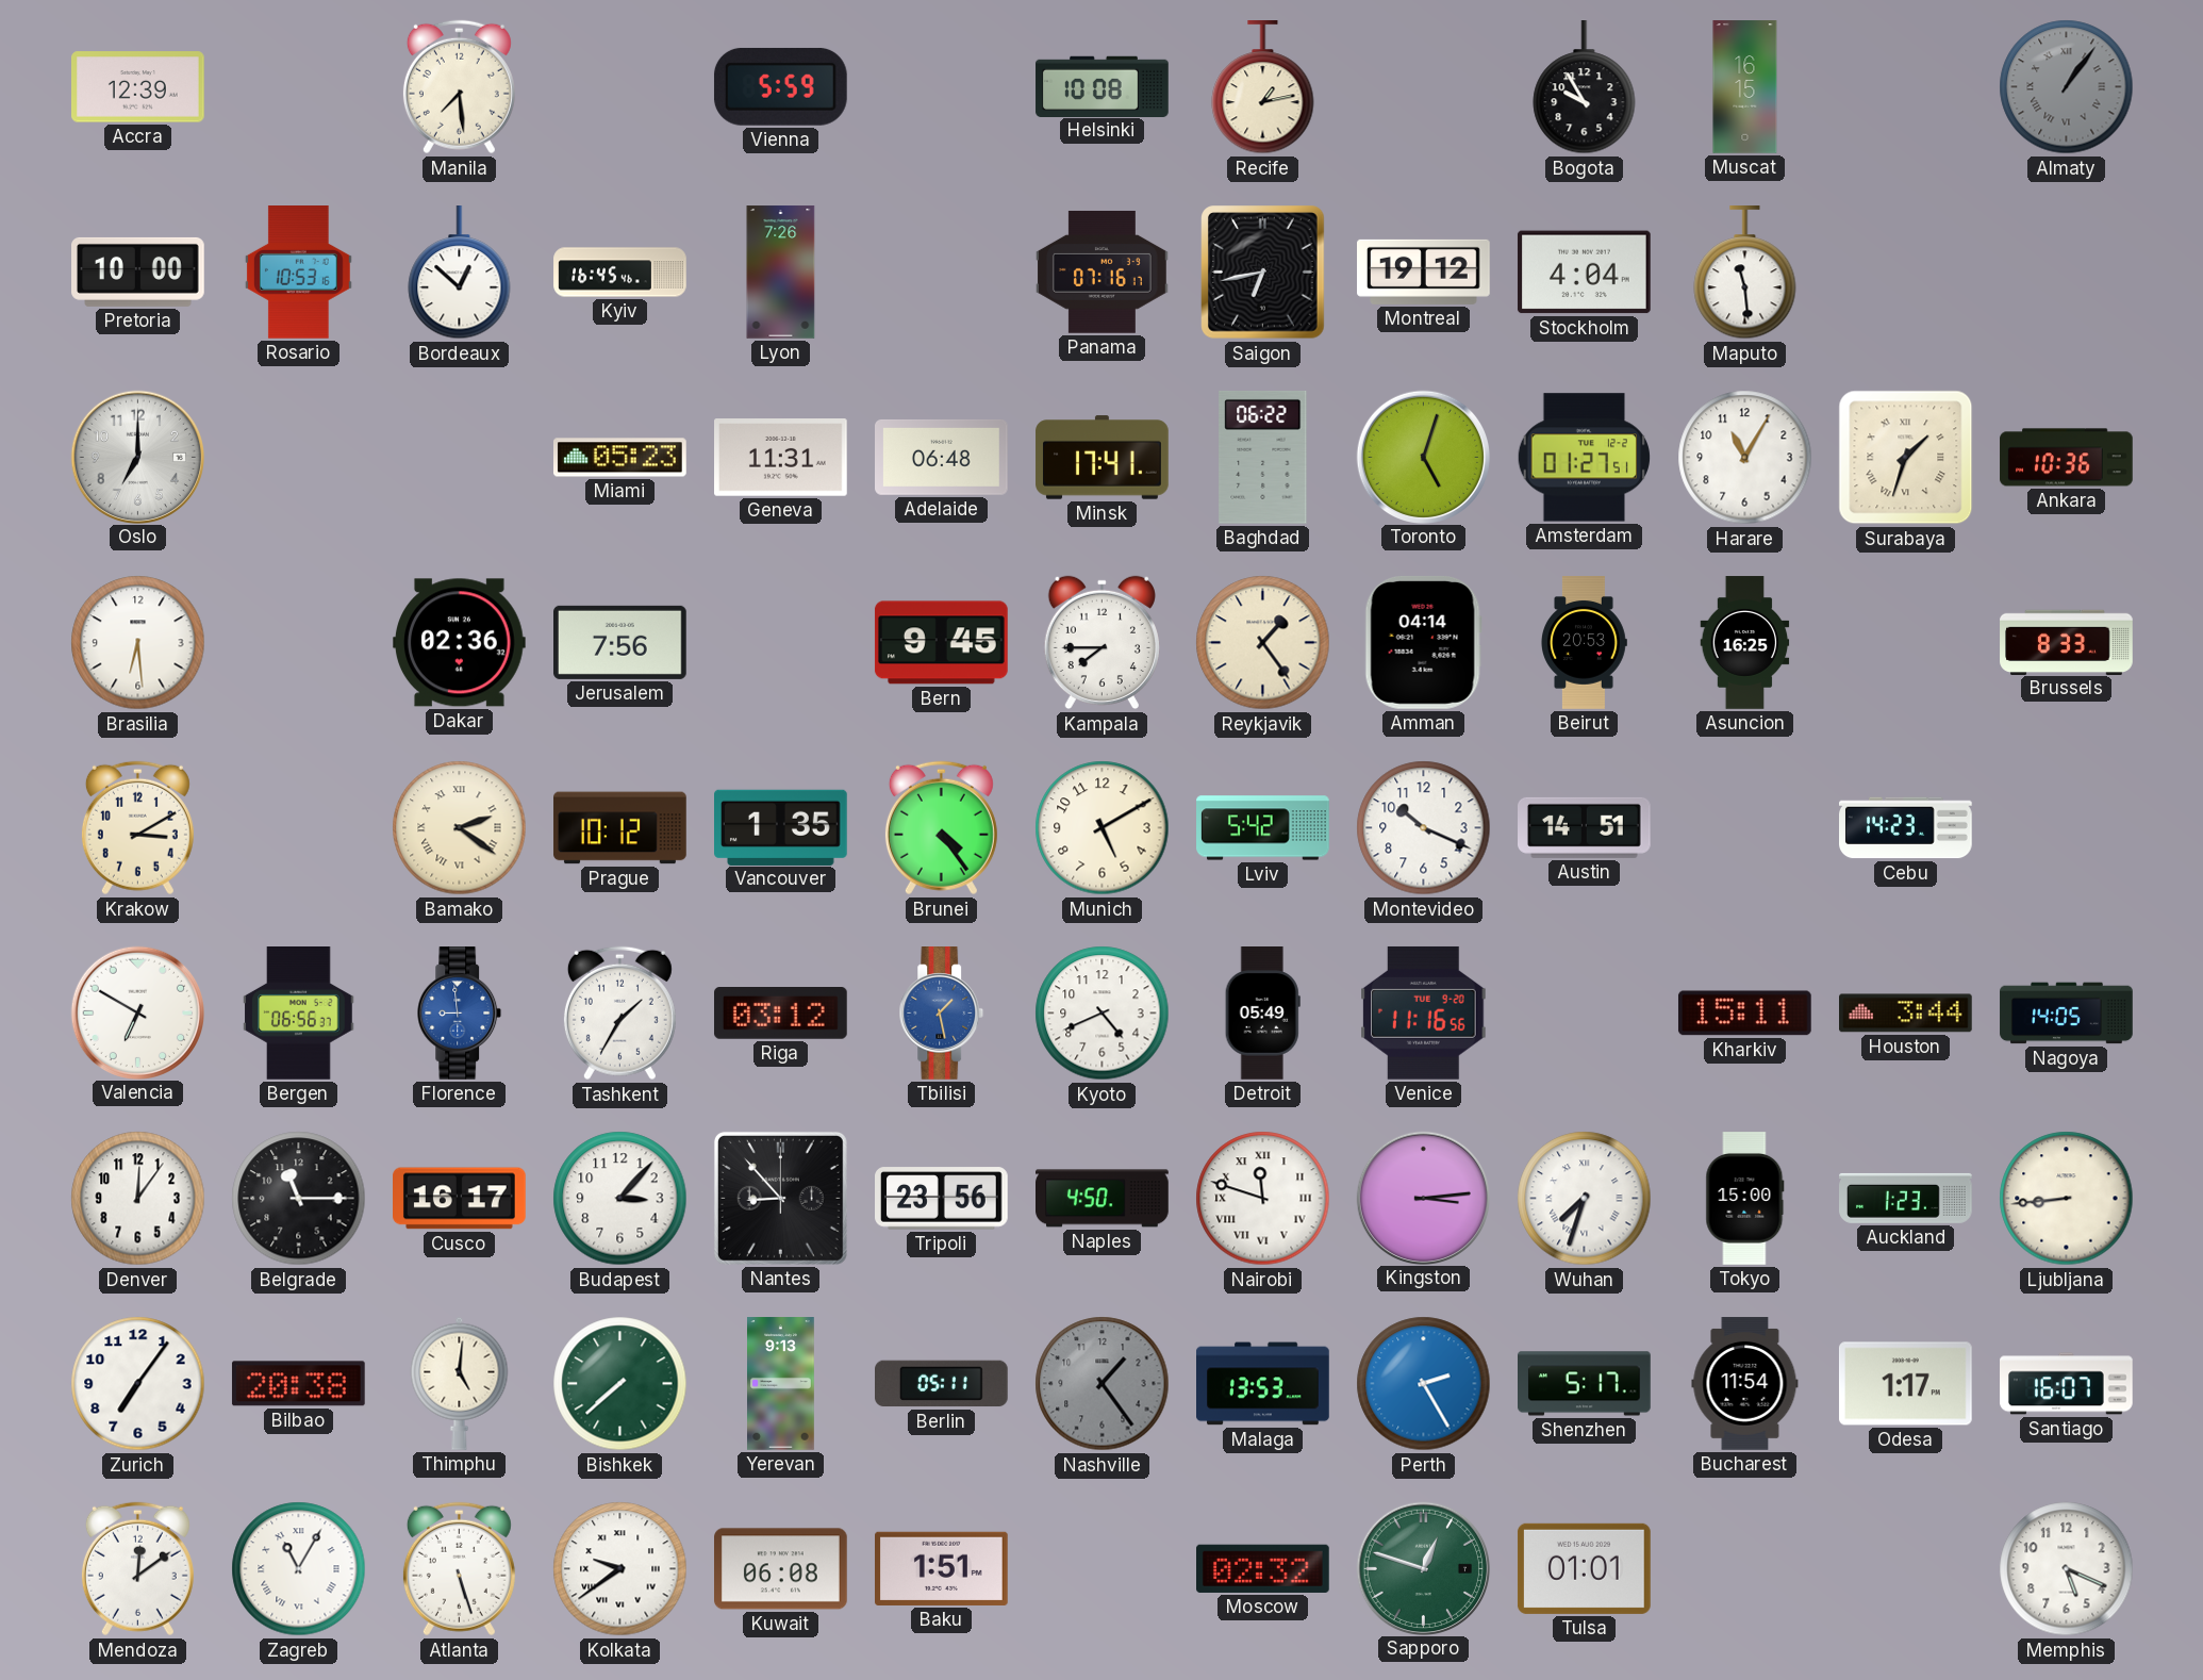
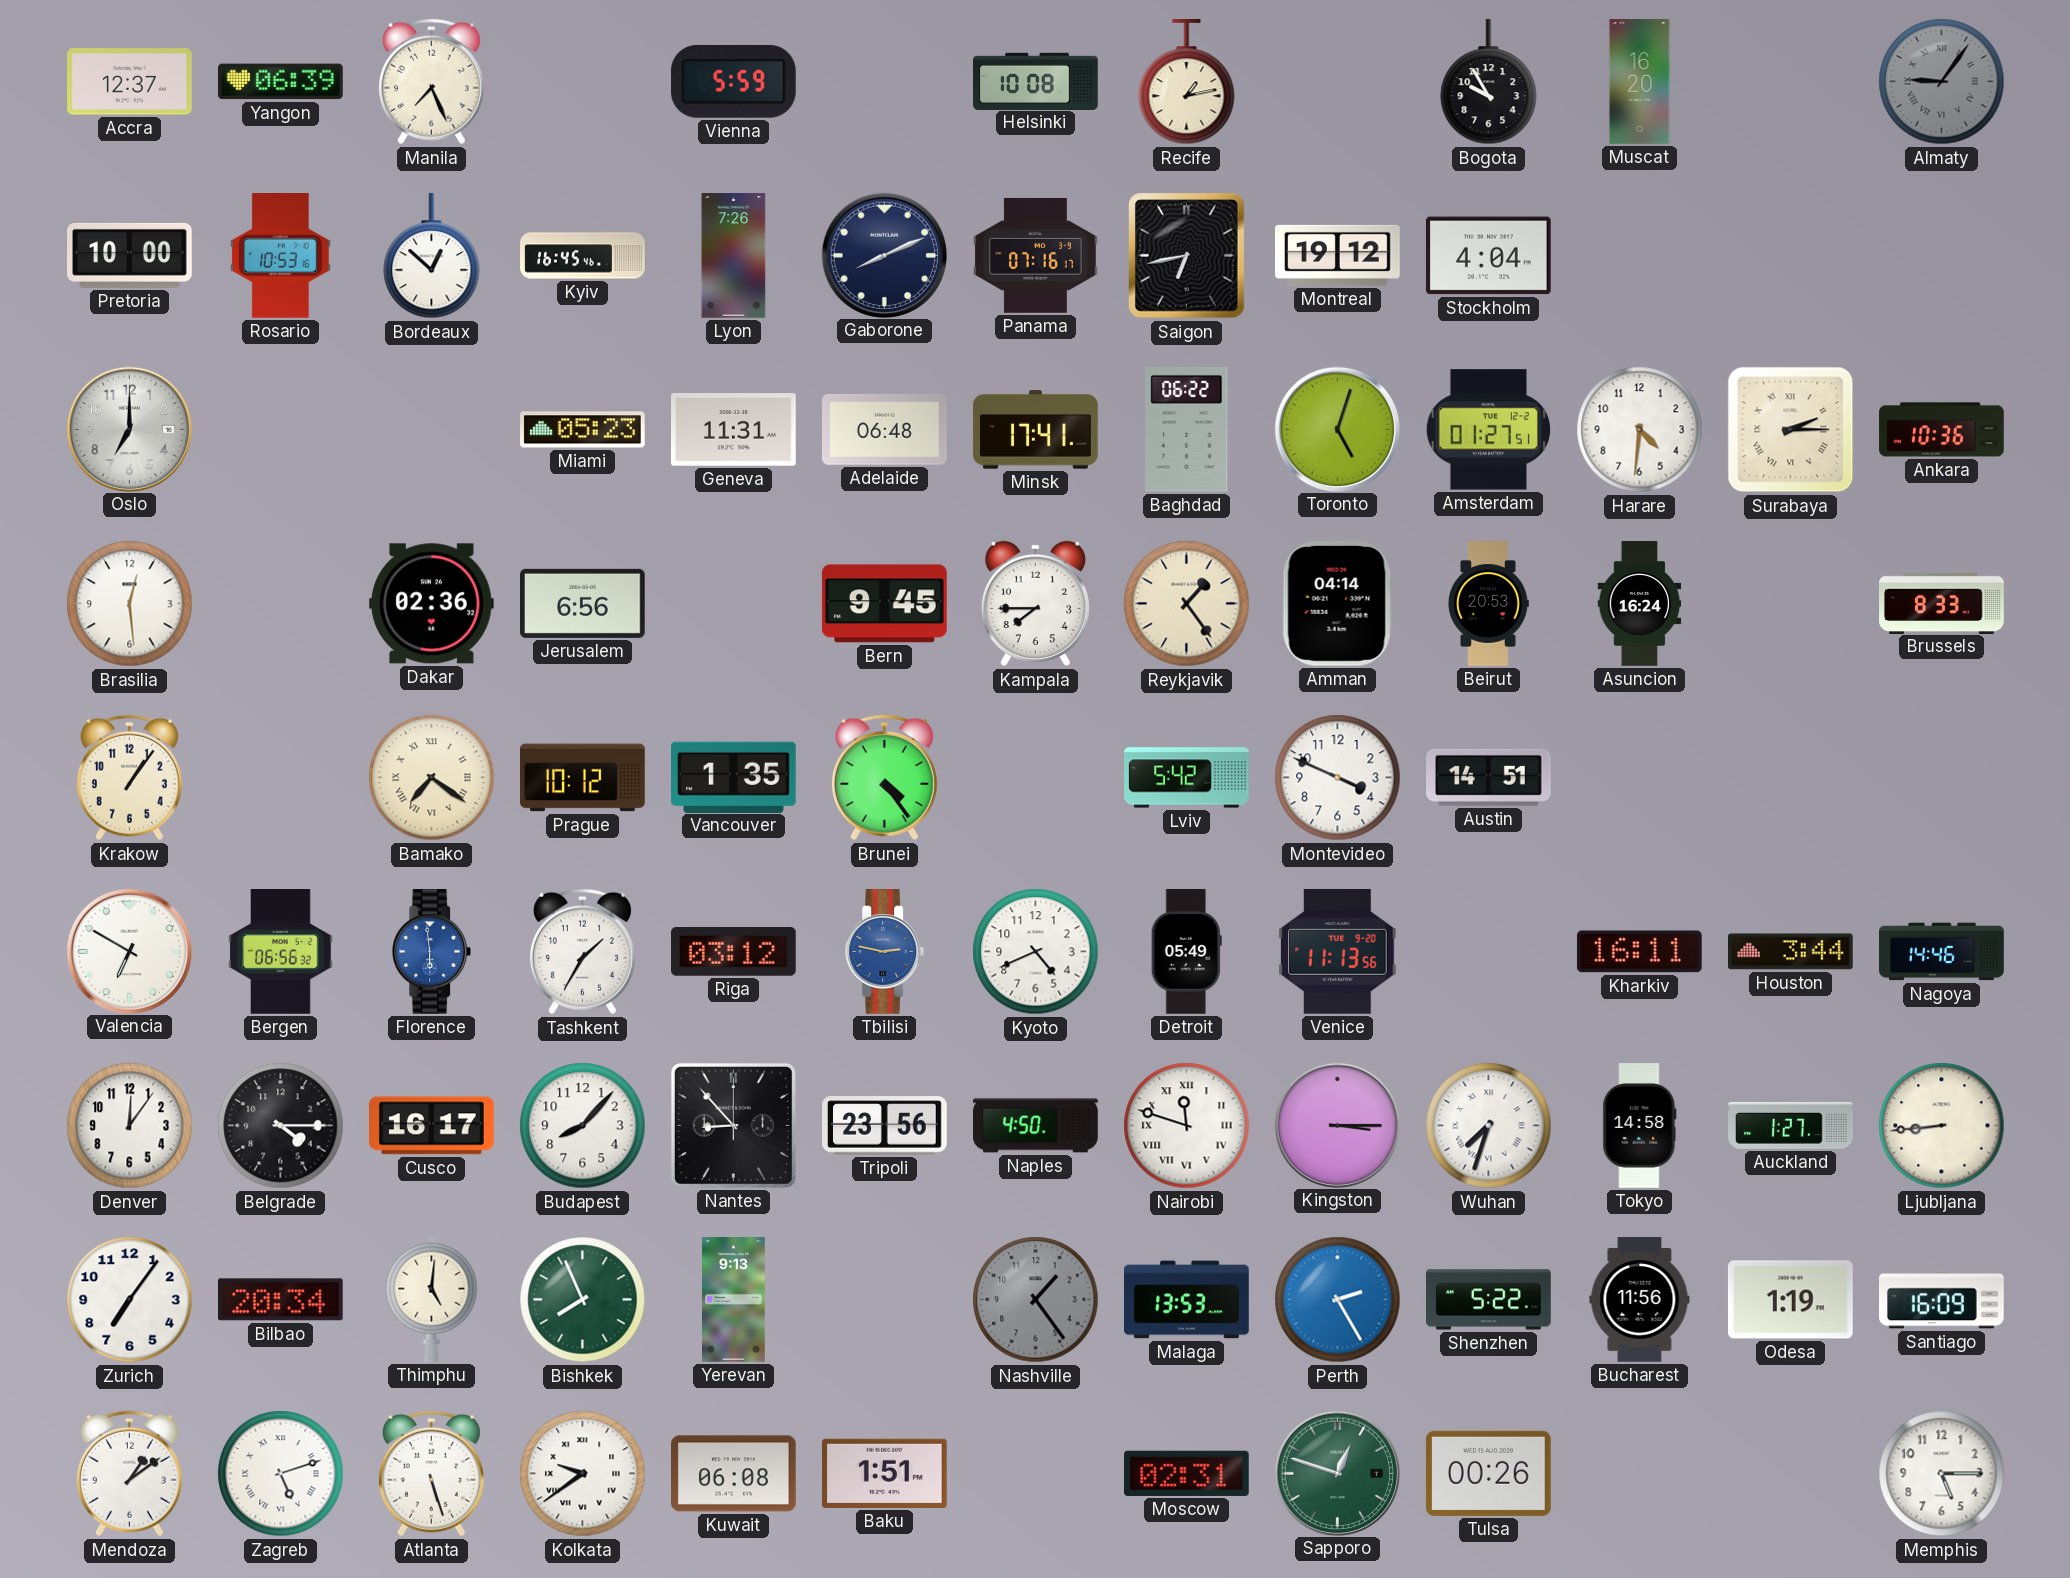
Accra: 12:39 -> 12:37
Yangon: none -> 06:39
Manila: 7:29 -> 7:26
Muscat: 16:15 -> 16:20
Almaty: 1:06 -> 9:06
Gaborone: none -> 8:11
Maputo: 11:29 -> none
Harare: 11:05 -> 4:31
Surabaya: 1:33 -> 2:15
Brasilia: 6:29 -> 12:29
Jerusalem: 7:56 -> 6:56
Asuncion: 16:25 -> 16:24
Krakow: 3:10 -> 1:06
Bamako: 2:21 -> 7:21
Munich: 5:10 -> none
Montevideo: 10:19 -> 3:49
Cebu: 14:23 -> none
Bergen: 06:56:37 -> 06:56:32
Florence: 8:59 -> 5:59
Tbilisi: 1:28 -> 2:47
Venice: 11:16 -> 11:13
Kharkiv: 15:11 -> 16:11
Nagoya: 14:05 -> 14:46
Belgrade: 11:15 -> 4:15
Budapest: 3:07 -> 8:07
Kingston: 3:14 -> 3:15
Tokyo: 15:00 -> 14:58
Auckland: 1:23 -> 1:27
Bilbao: 20:38 -> 20:34
Bishkek: 7:38 -> 7:56
Berlin: 05:11 -> none
Shenzhen: 5:17 -> 5:22
Bucharest: 11:54 -> 11:56
Odesa: 1:17 -> 1:19
Santiago: 16:07 -> 16:09
Mendoza: 12:09 -> 1:09
Zagreb: 11:05 -> 5:12
Moscow: 02:32 -> 02:31
Tulsa: 01:01 -> 00:26
Memphis: 5:19 -> 5:15
